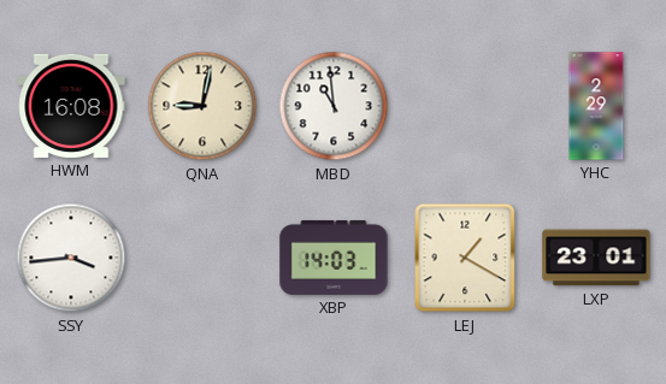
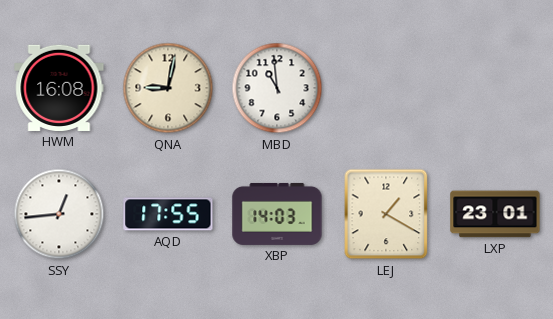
YHC: 2:29 -> none
SSY: 3:44 -> 12:44
AQD: none -> 17:55
